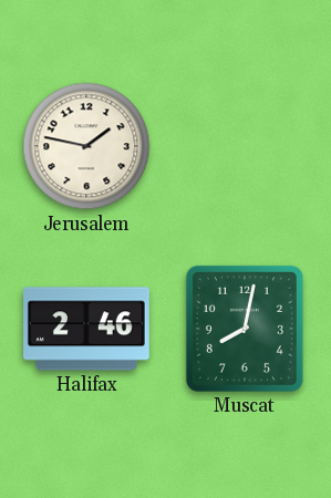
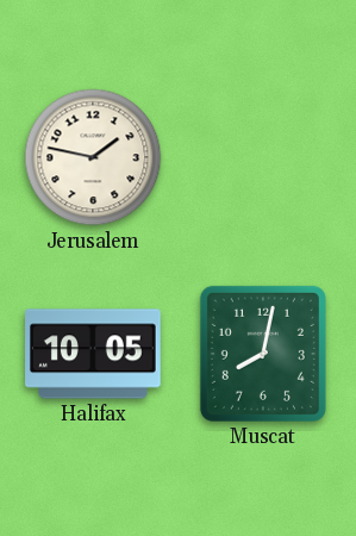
Halifax: 2:46 -> 10:05
